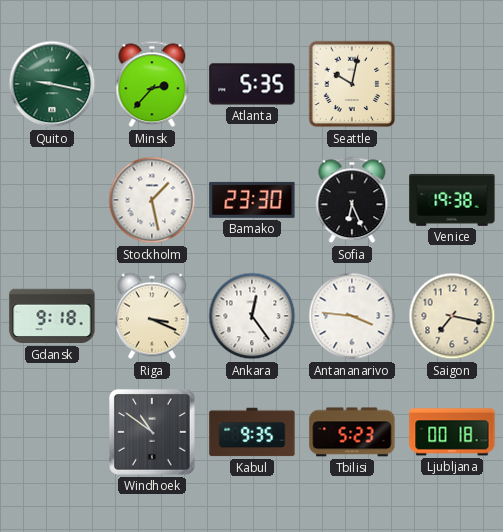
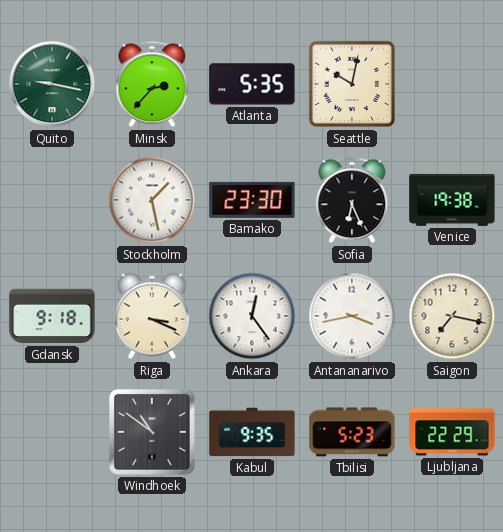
Antananarivo: 3:46 -> 3:43
Ljubljana: 00:18 -> 22:29
